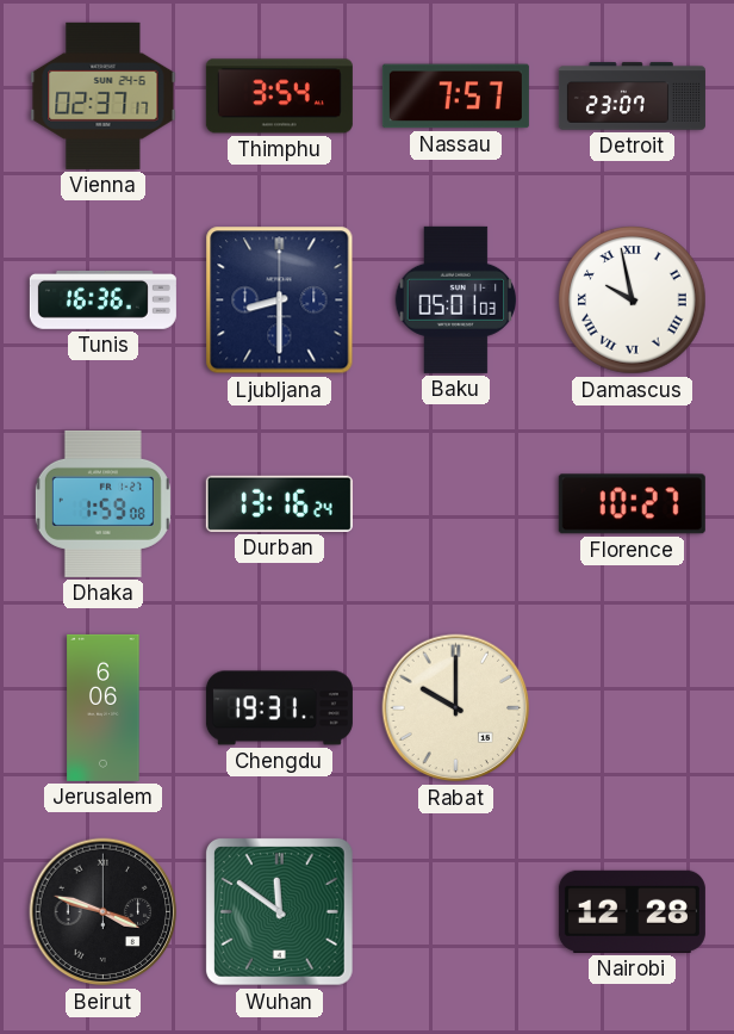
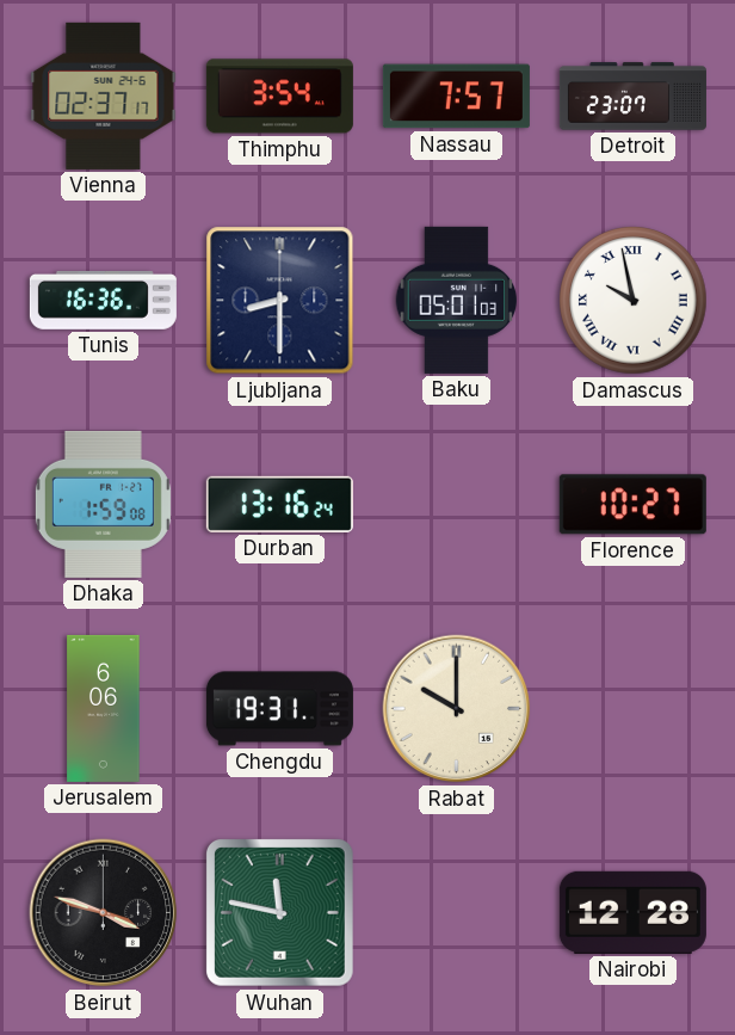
Wuhan: 11:51 -> 11:47
